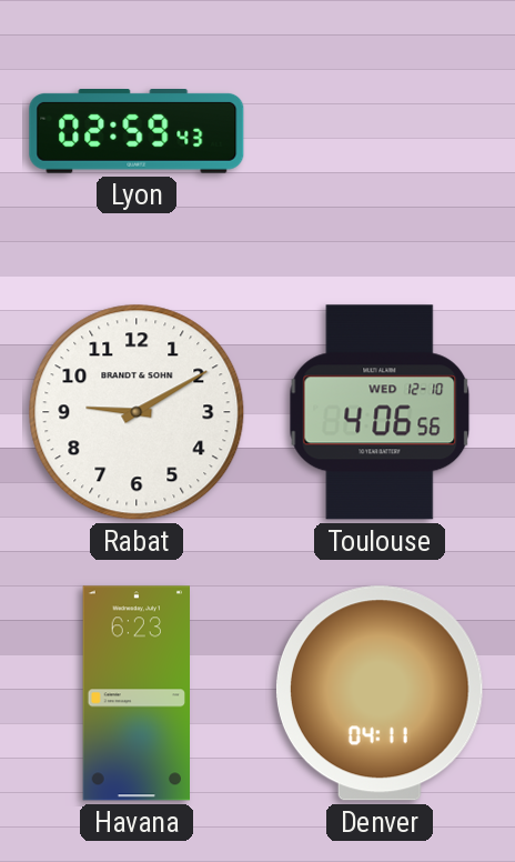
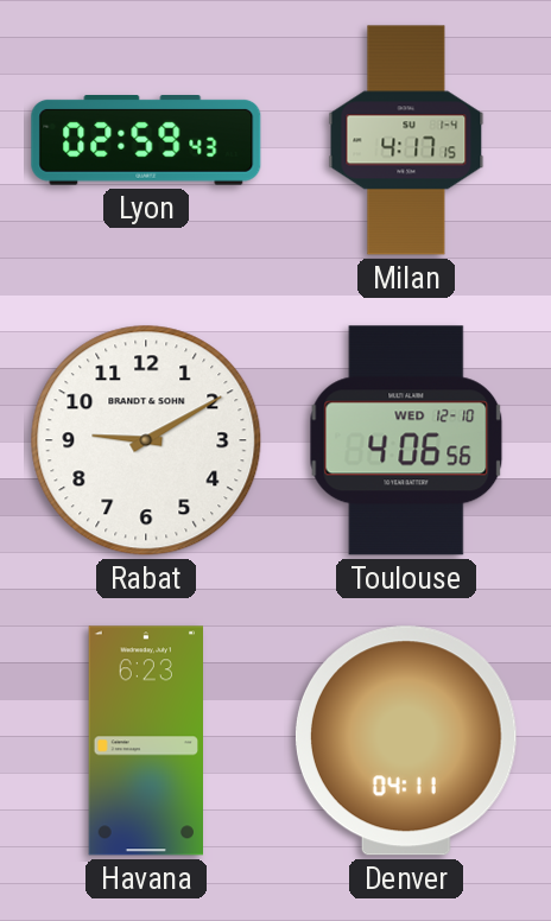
Milan: none -> 4:17
